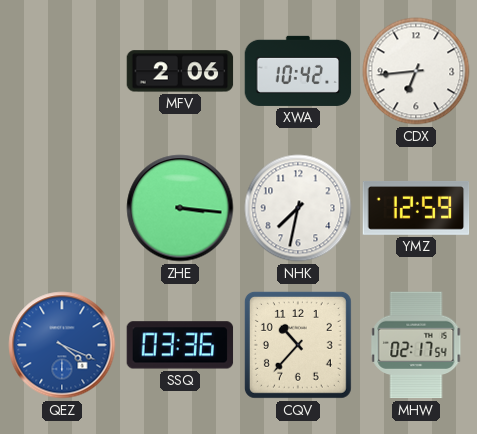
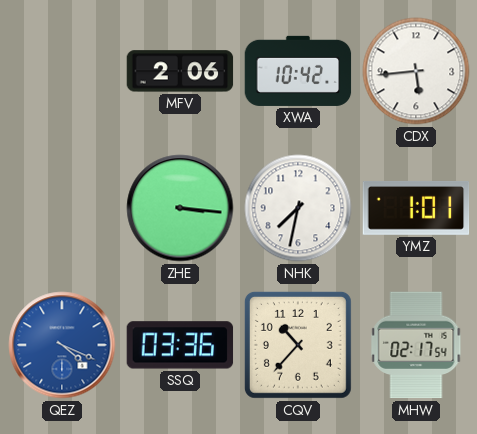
CDX: 6:44 -> 5:44
YMZ: 12:59 -> 1:01
